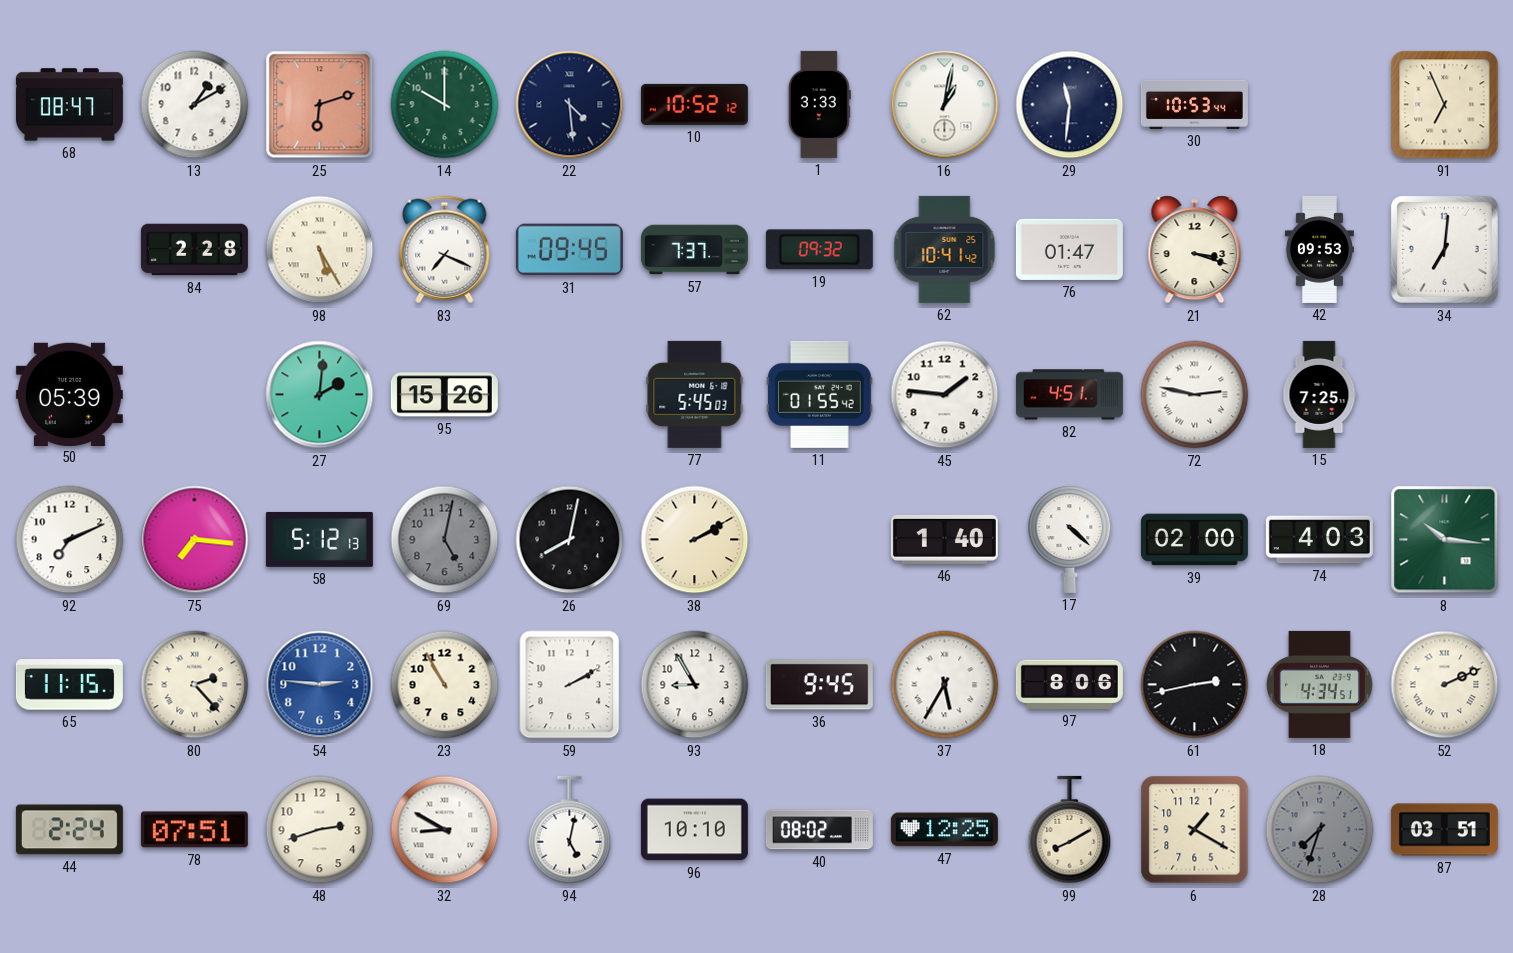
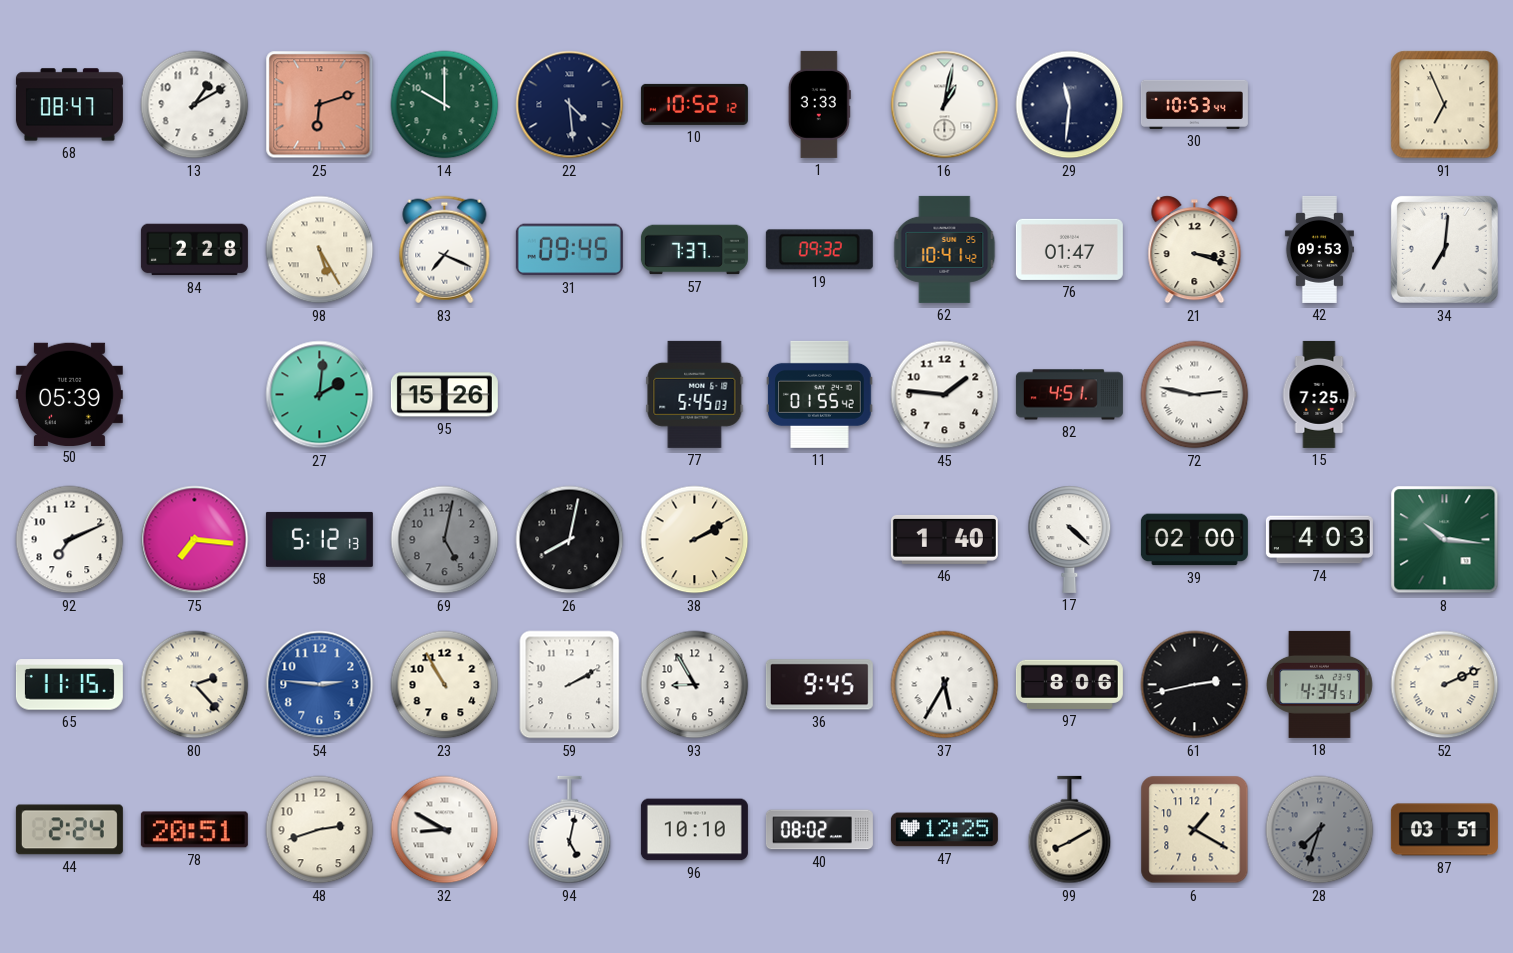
78: 07:51 -> 20:51
